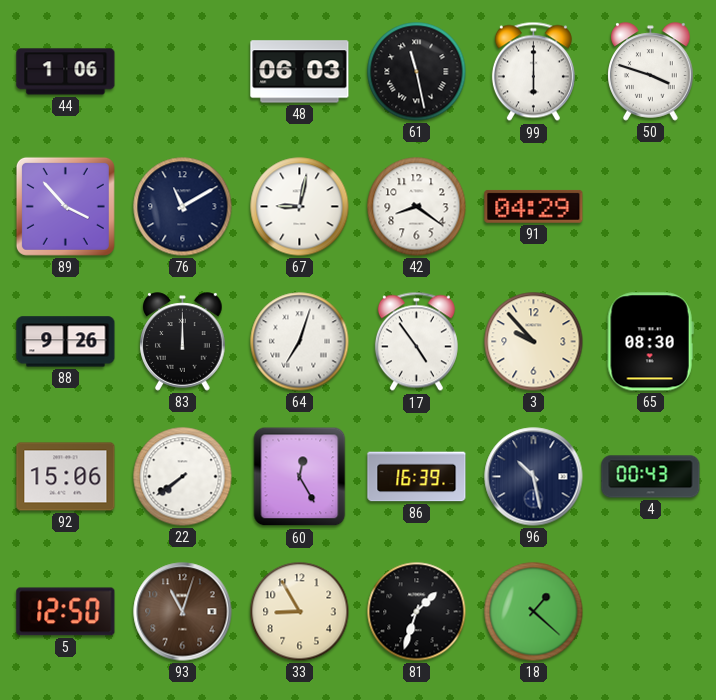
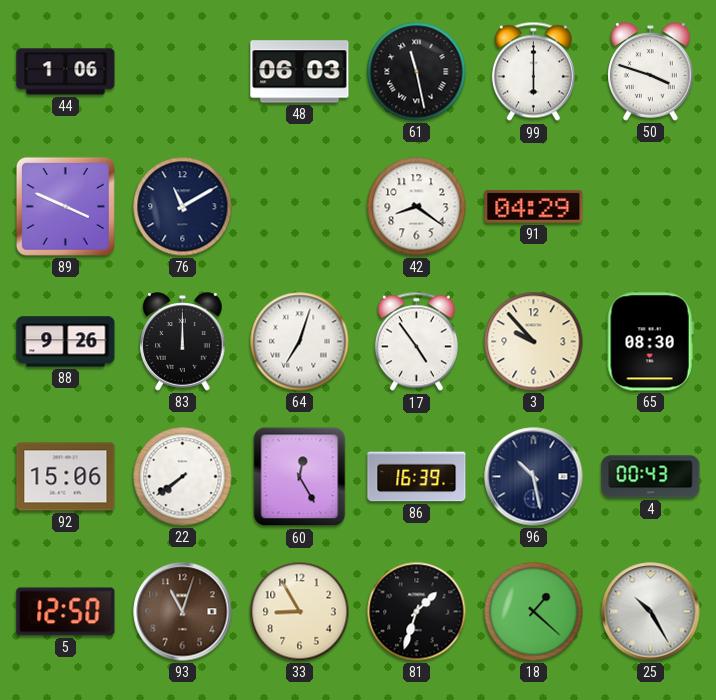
89: 3:53 -> 3:49
67: 9:02 -> none
25: none -> 10:25
